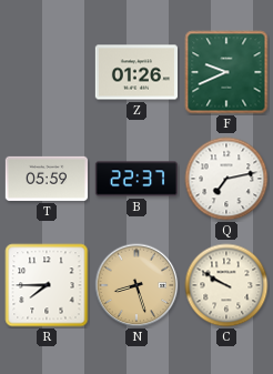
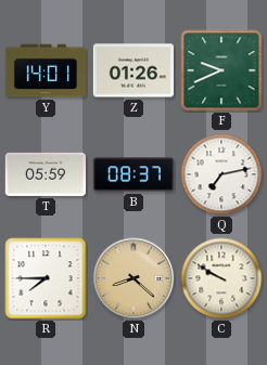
Y: none -> 14:01
B: 22:37 -> 08:37
N: 8:27 -> 8:22
